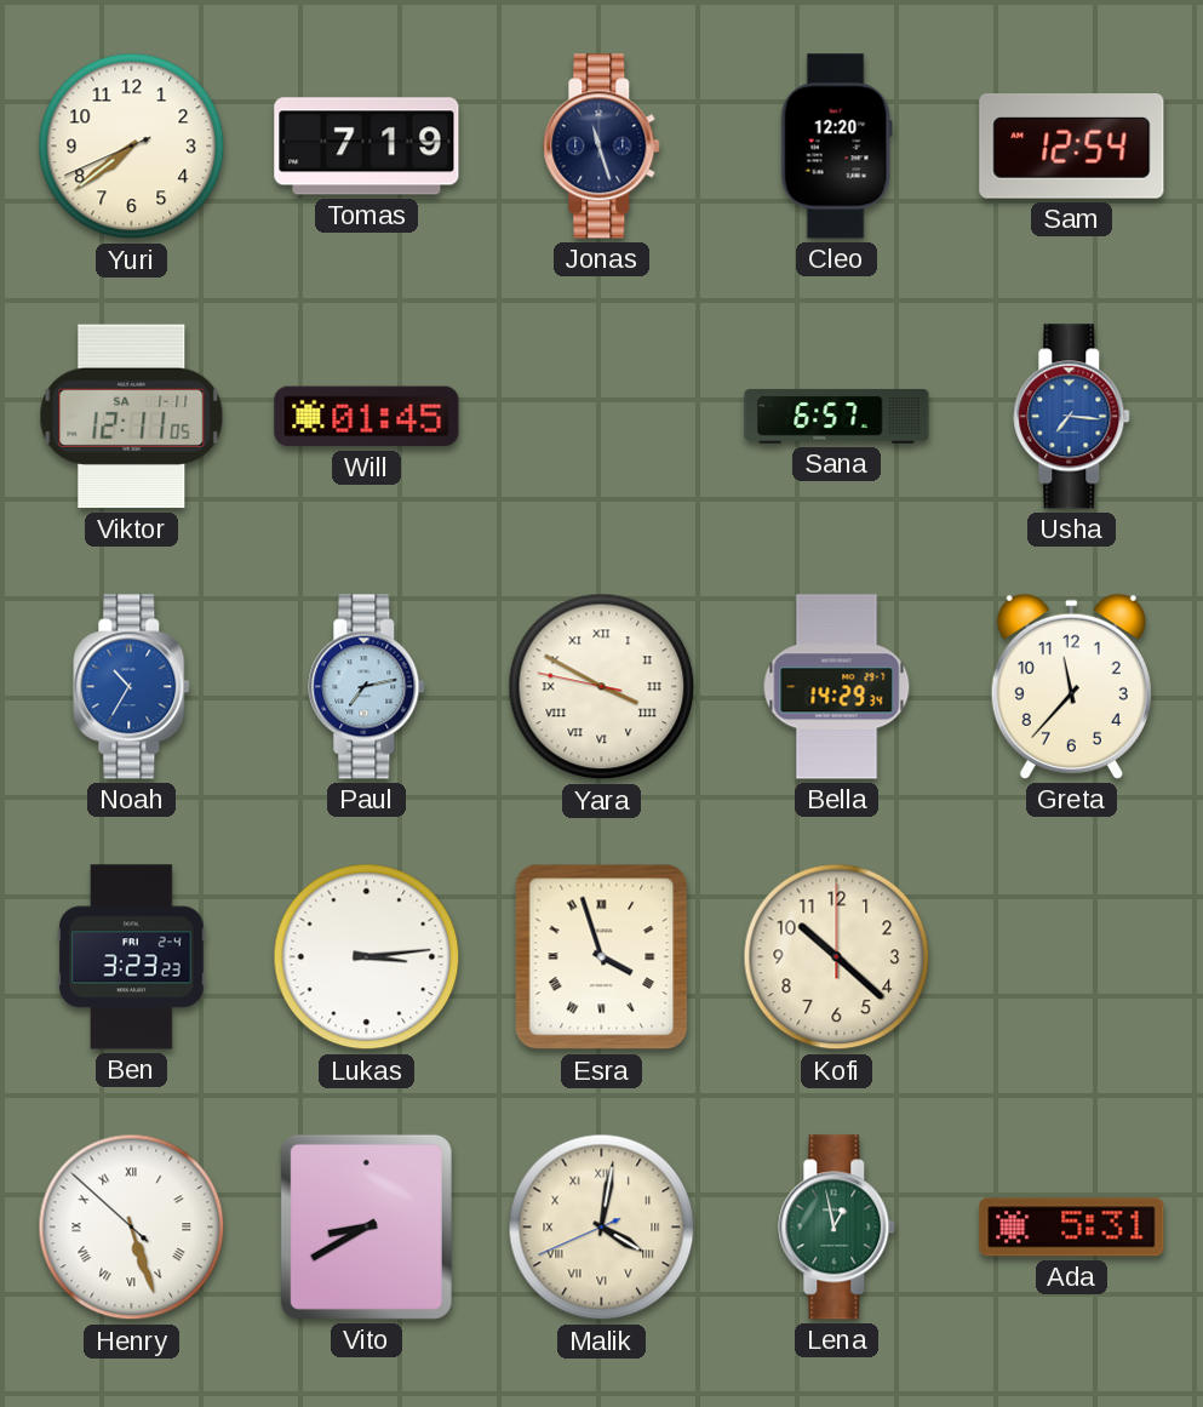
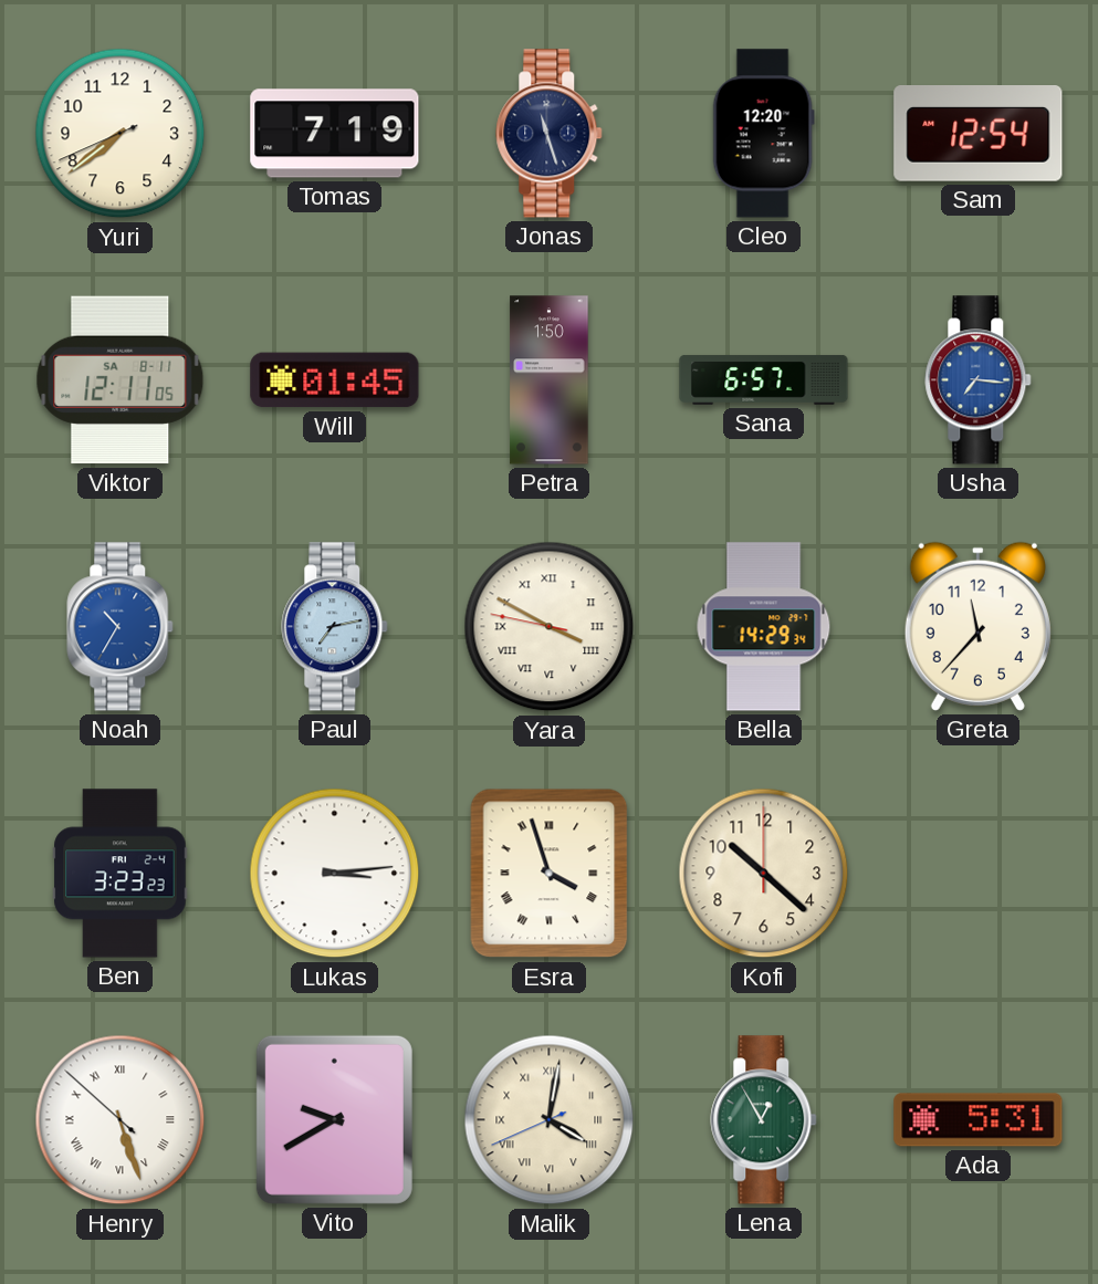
Viktor date: SA 1-11 -> SA 8-11
Petra: none -> 1:50
Vito: 8:40 -> 9:40
Lena: 12:58 -> 12:55
